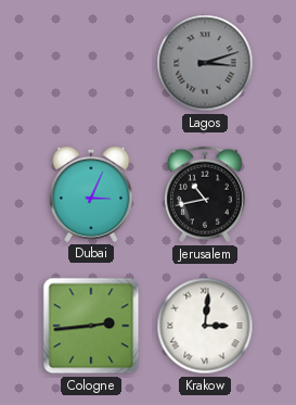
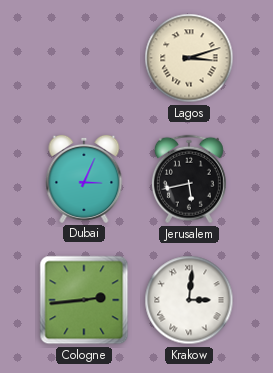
Lagos dial: grey -> cream
Jerusalem: 10:43 -> 5:43
